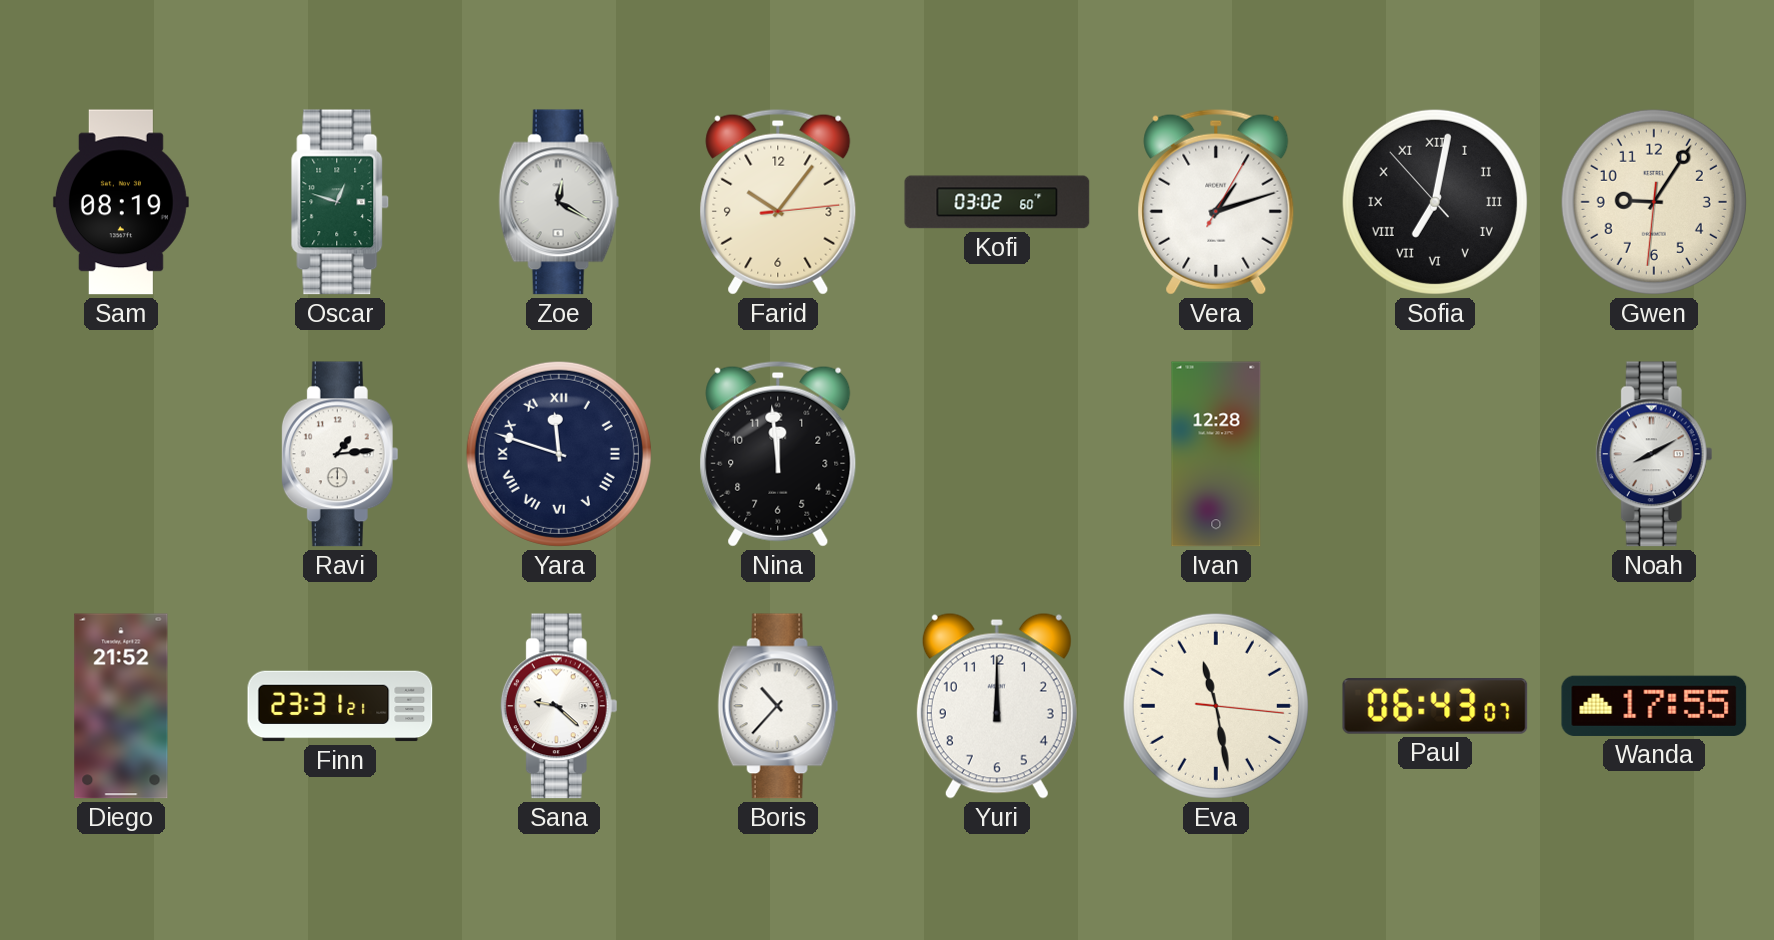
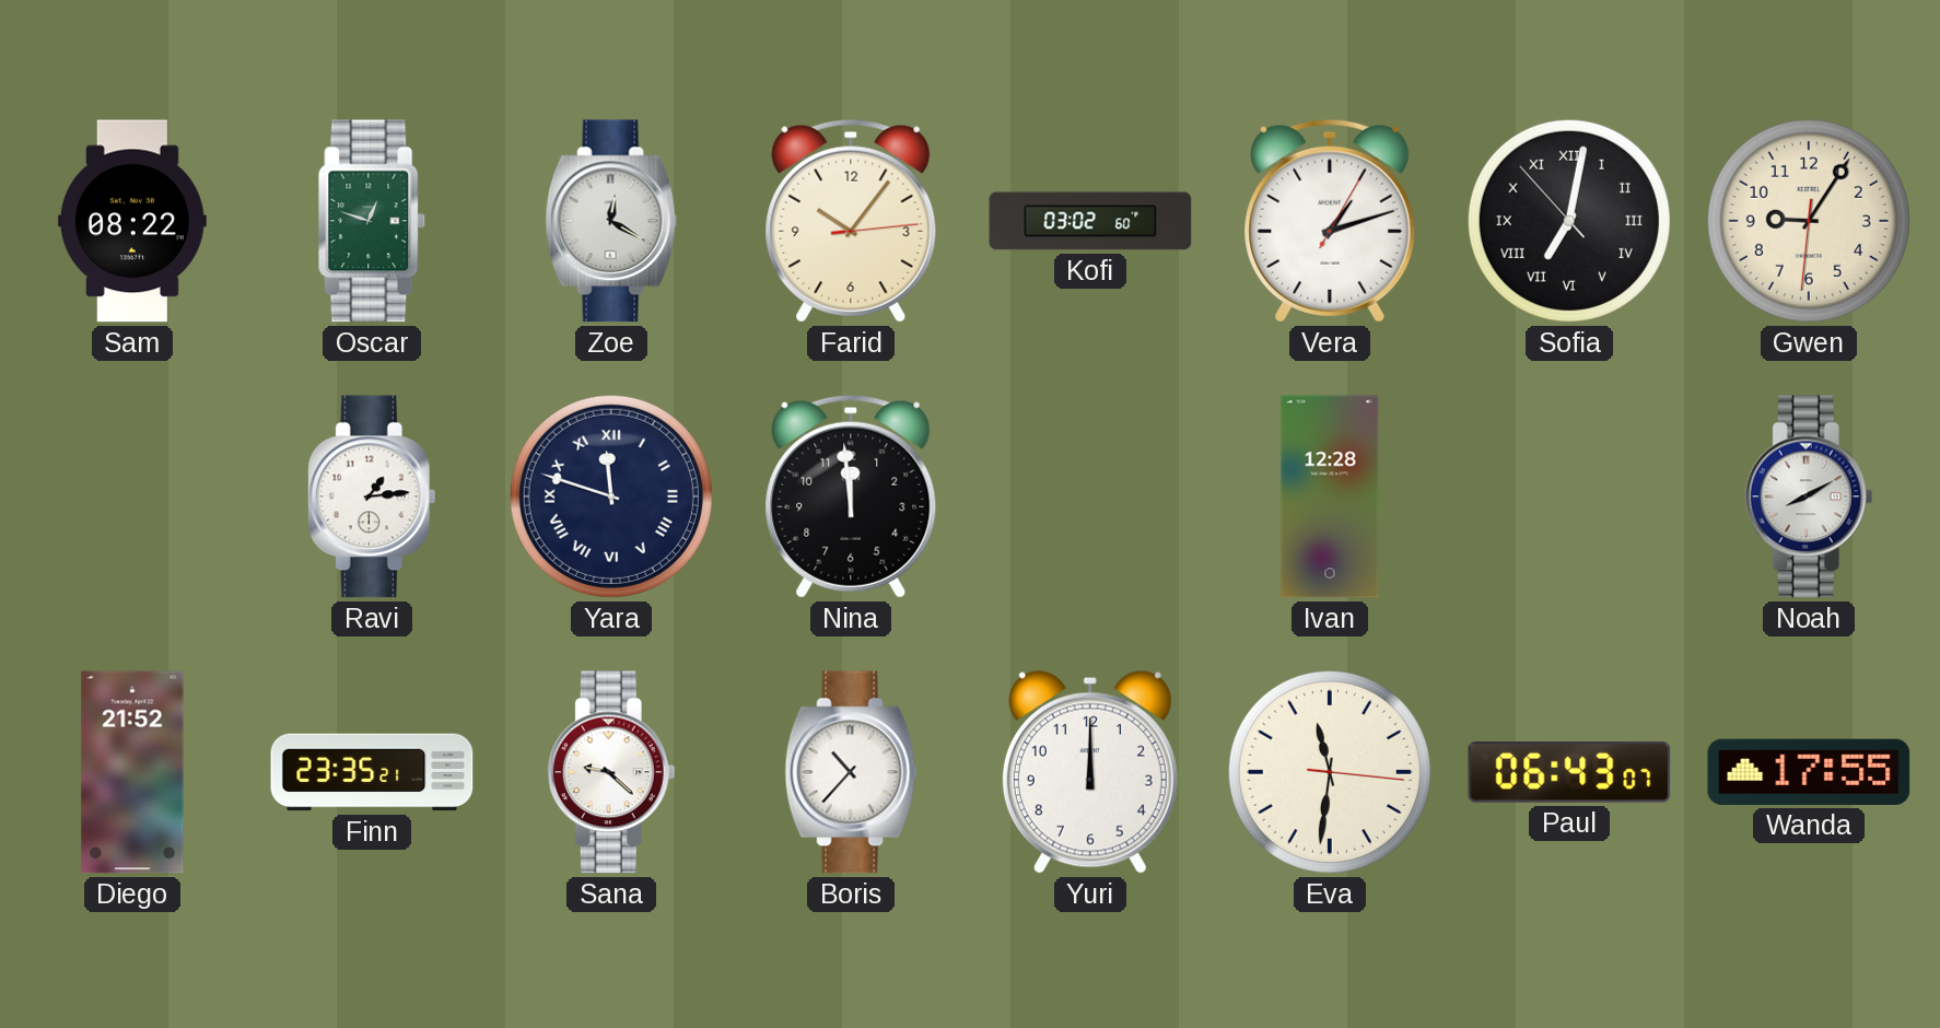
Sam: 08:19 -> 08:22
Finn: 23:31 -> 23:35
Eva: 11:28 -> 11:31
